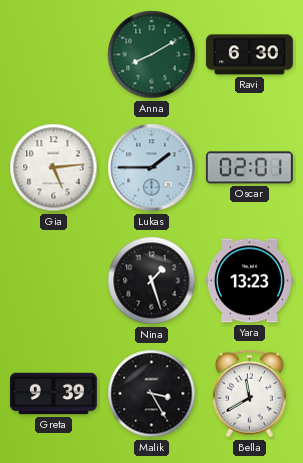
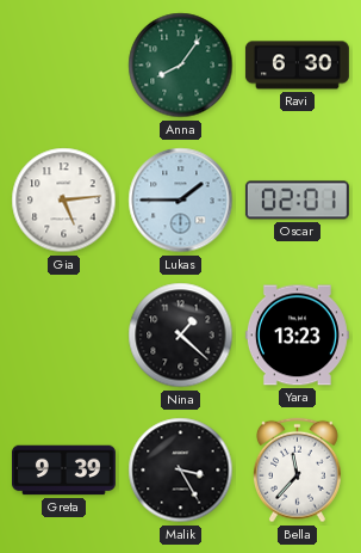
Anna: 8:10 -> 8:06
Nina: 1:27 -> 1:22
Bella: 11:40 -> 11:37
